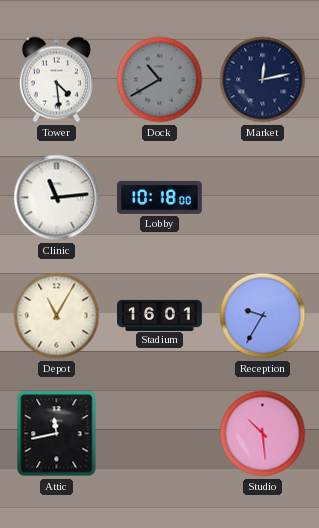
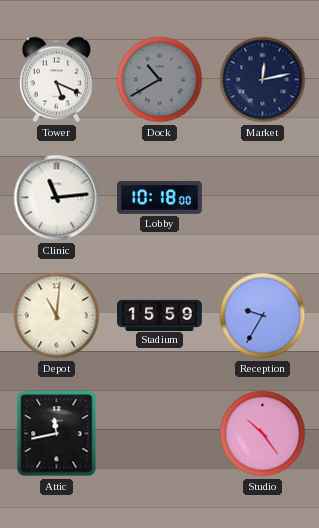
Tower: 4:29 -> 5:19
Depot: 11:05 -> 11:01
Stadium: 16:01 -> 15:59
Studio: 10:29 -> 10:24
